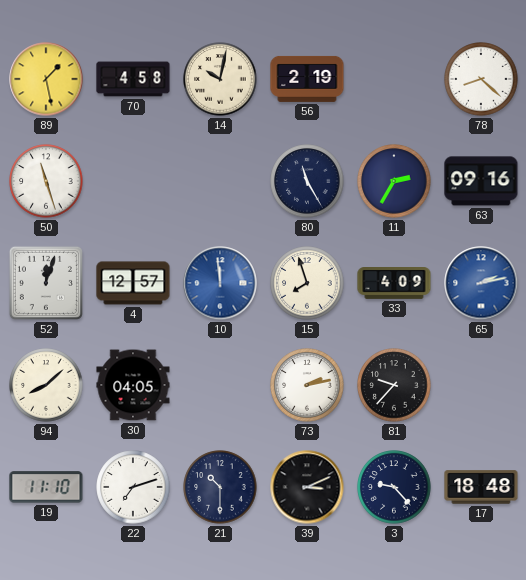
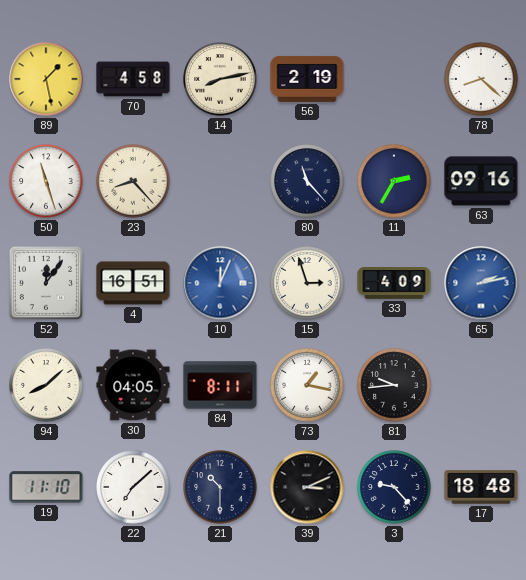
14: 10:02 -> 8:13
23: none -> 8:23
80: 11:25 -> 11:23
52: 12:03 -> 12:06
4: 12:57 -> 16:51
10: 11:59 -> 12:04
15: 7:57 -> 2:57
84: none -> 8:11
73: 2:13 -> 1:17
81: 9:37 -> 9:44
22: 7:12 -> 7:08
